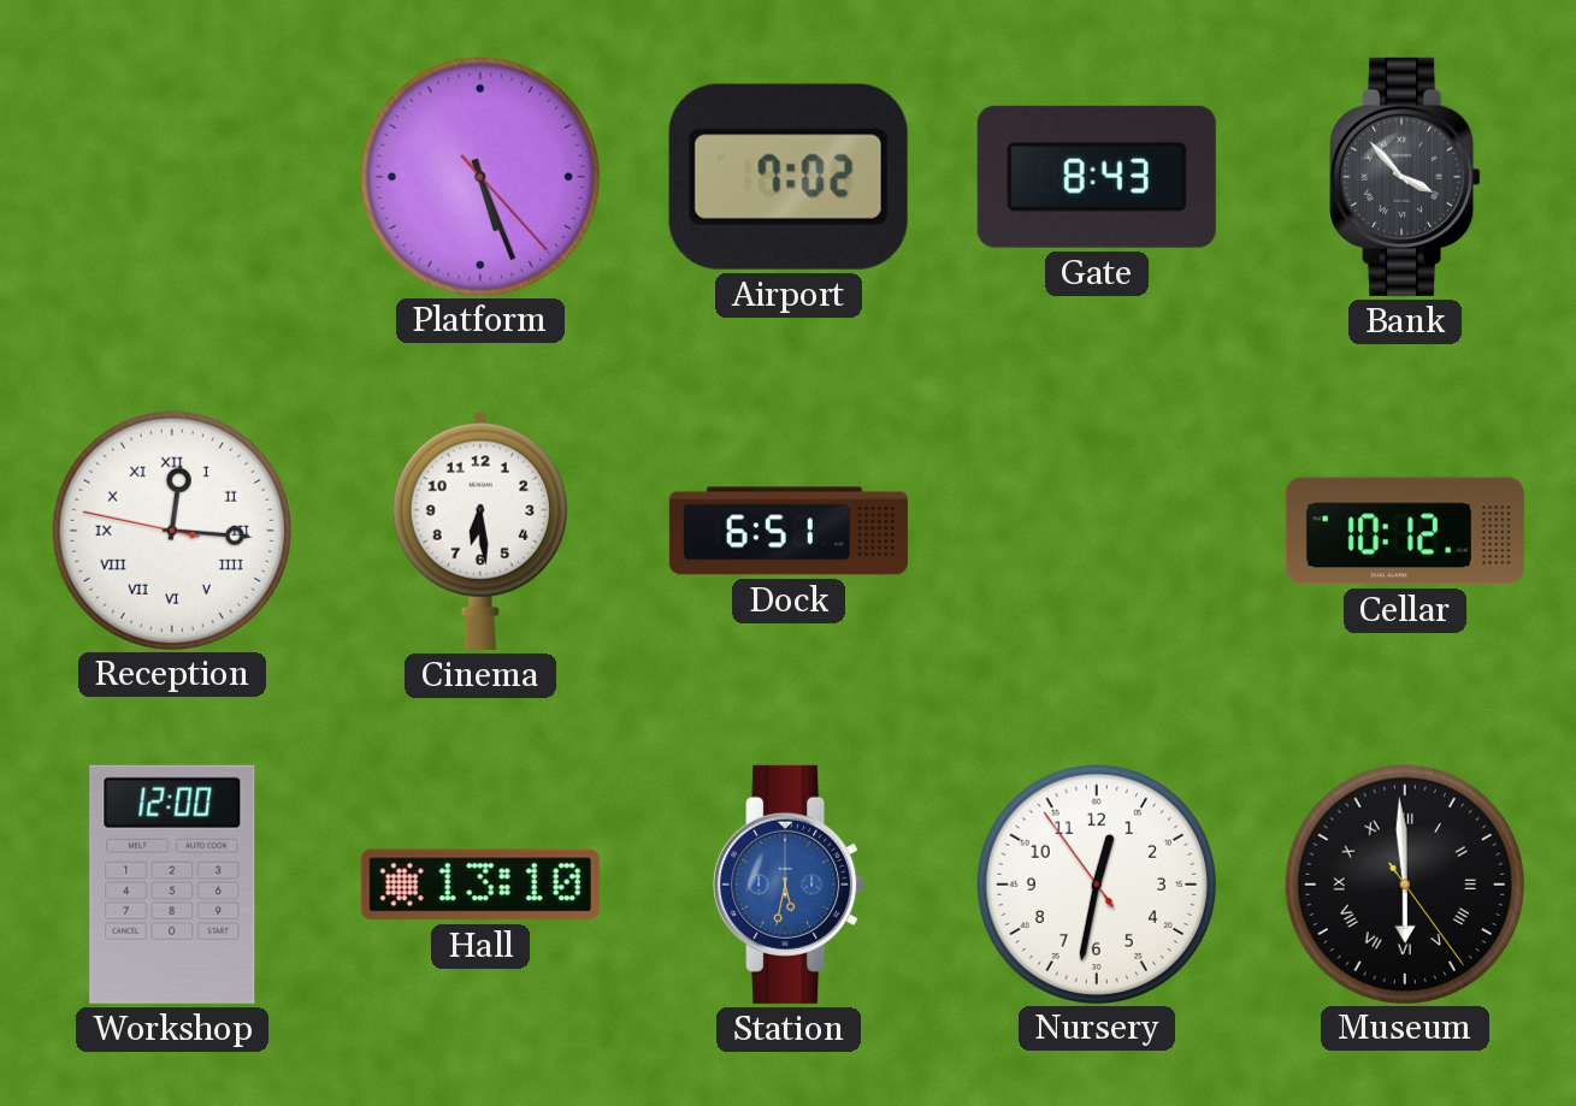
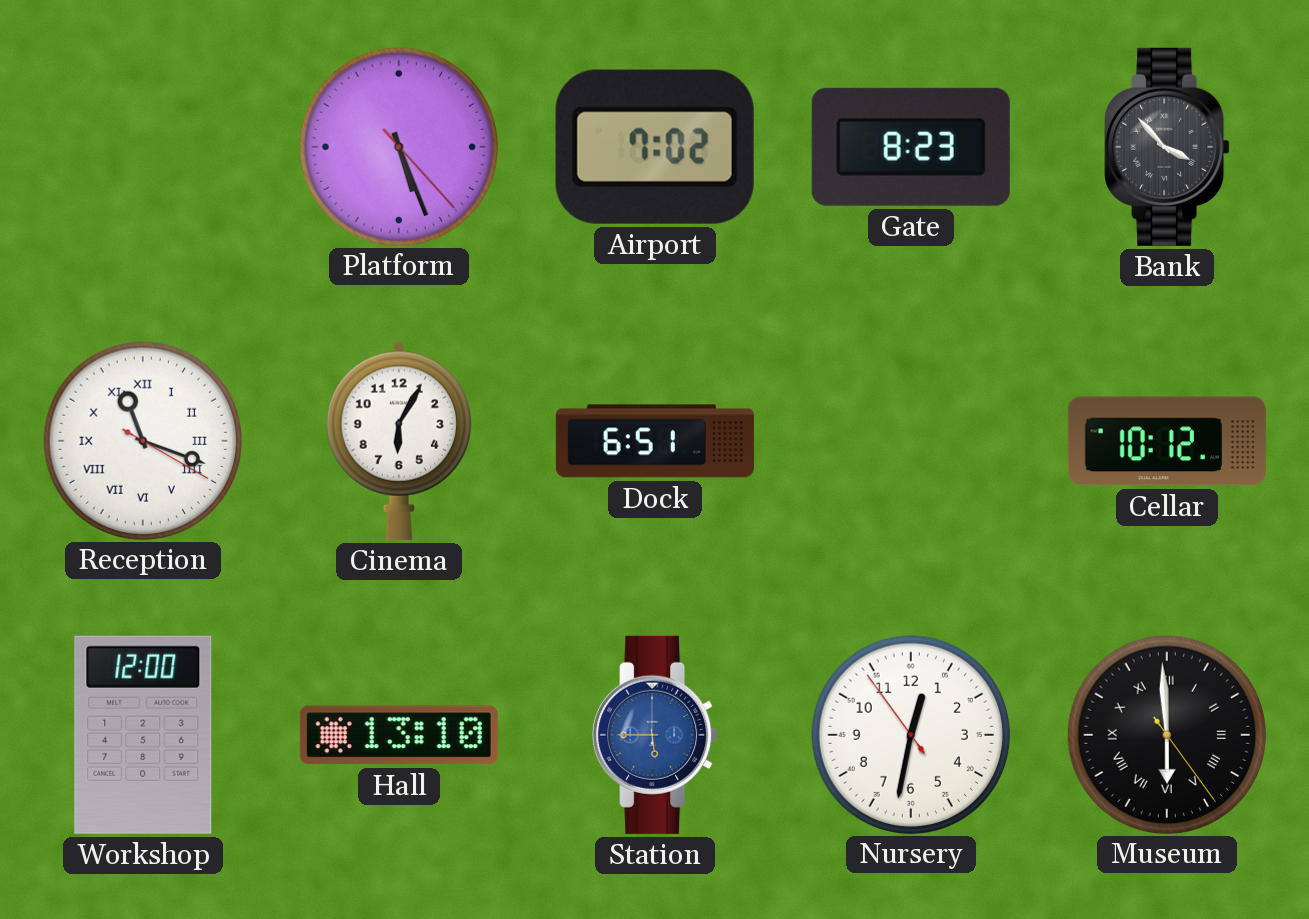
Gate: 8:43 -> 8:23
Reception: 12:15 -> 11:18
Cinema: 6:29 -> 6:05
Station: 5:32 -> 5:45
